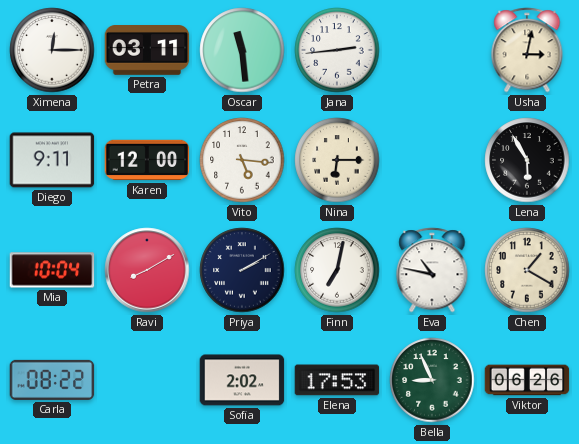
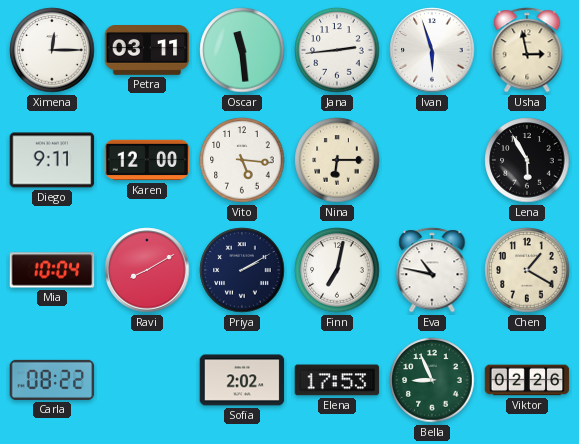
Ivan: none -> 5:57
Usha: 3:02 -> 2:58
Viktor: 06:26 -> 02:26
